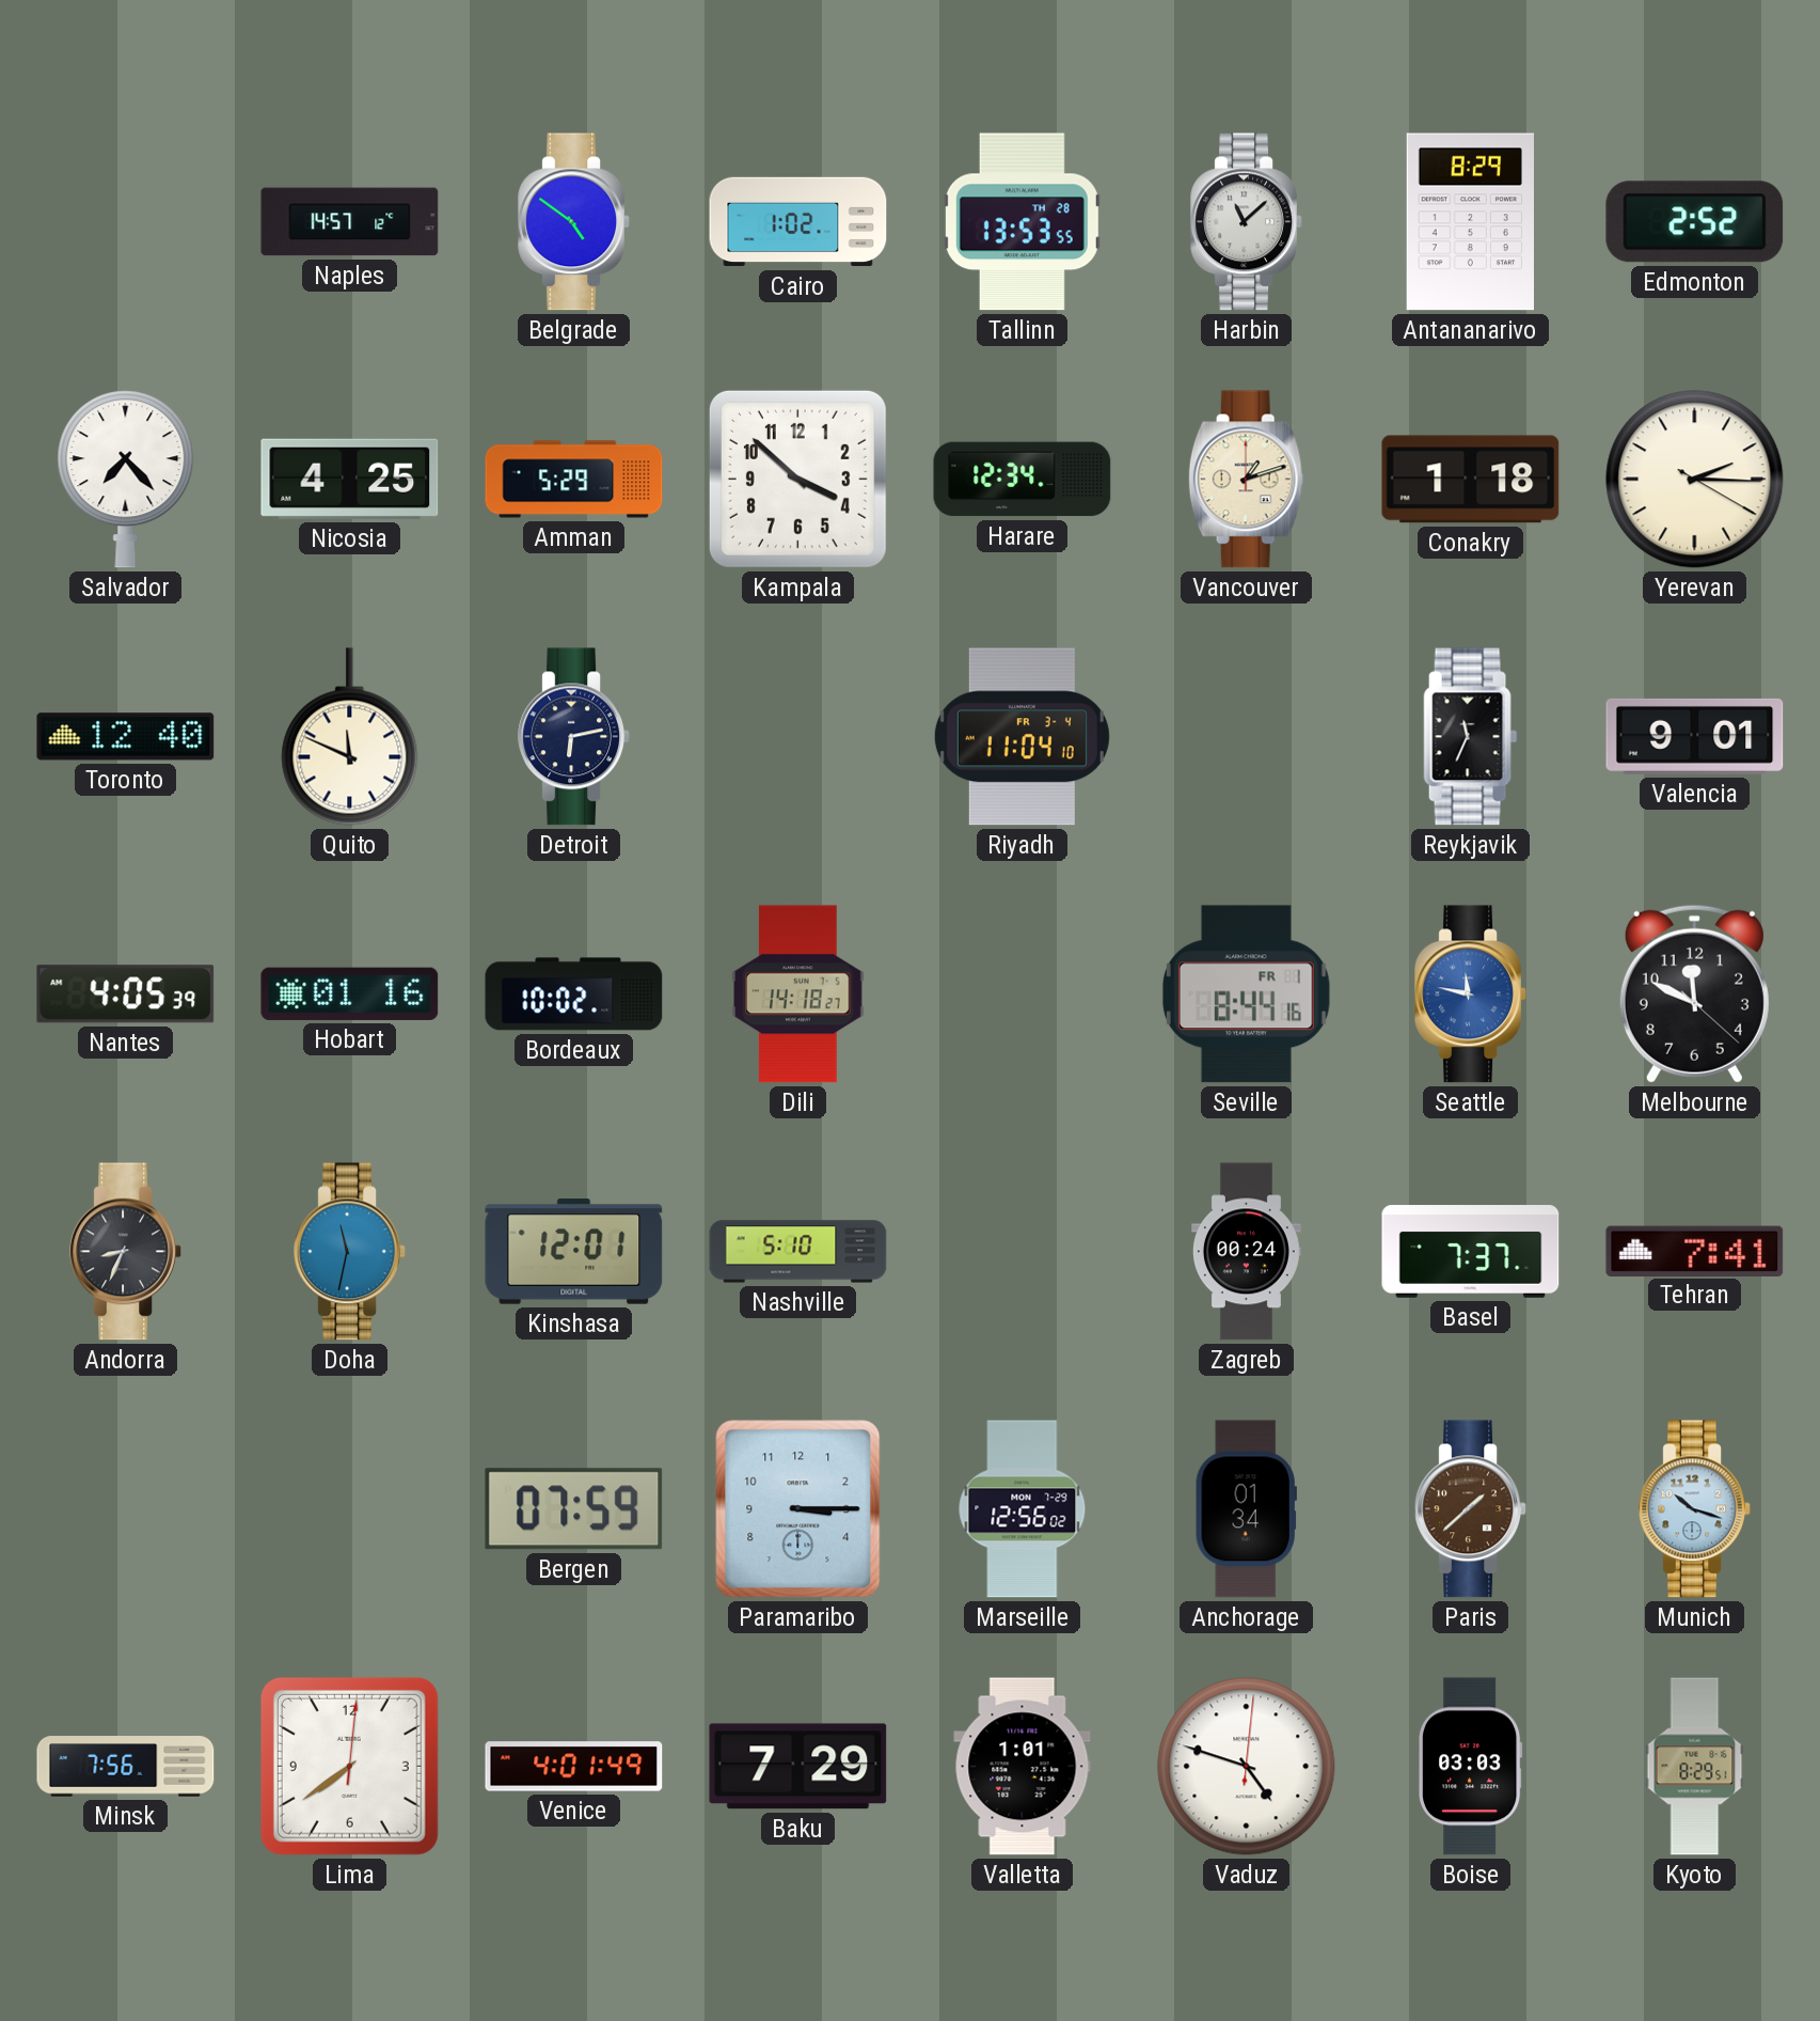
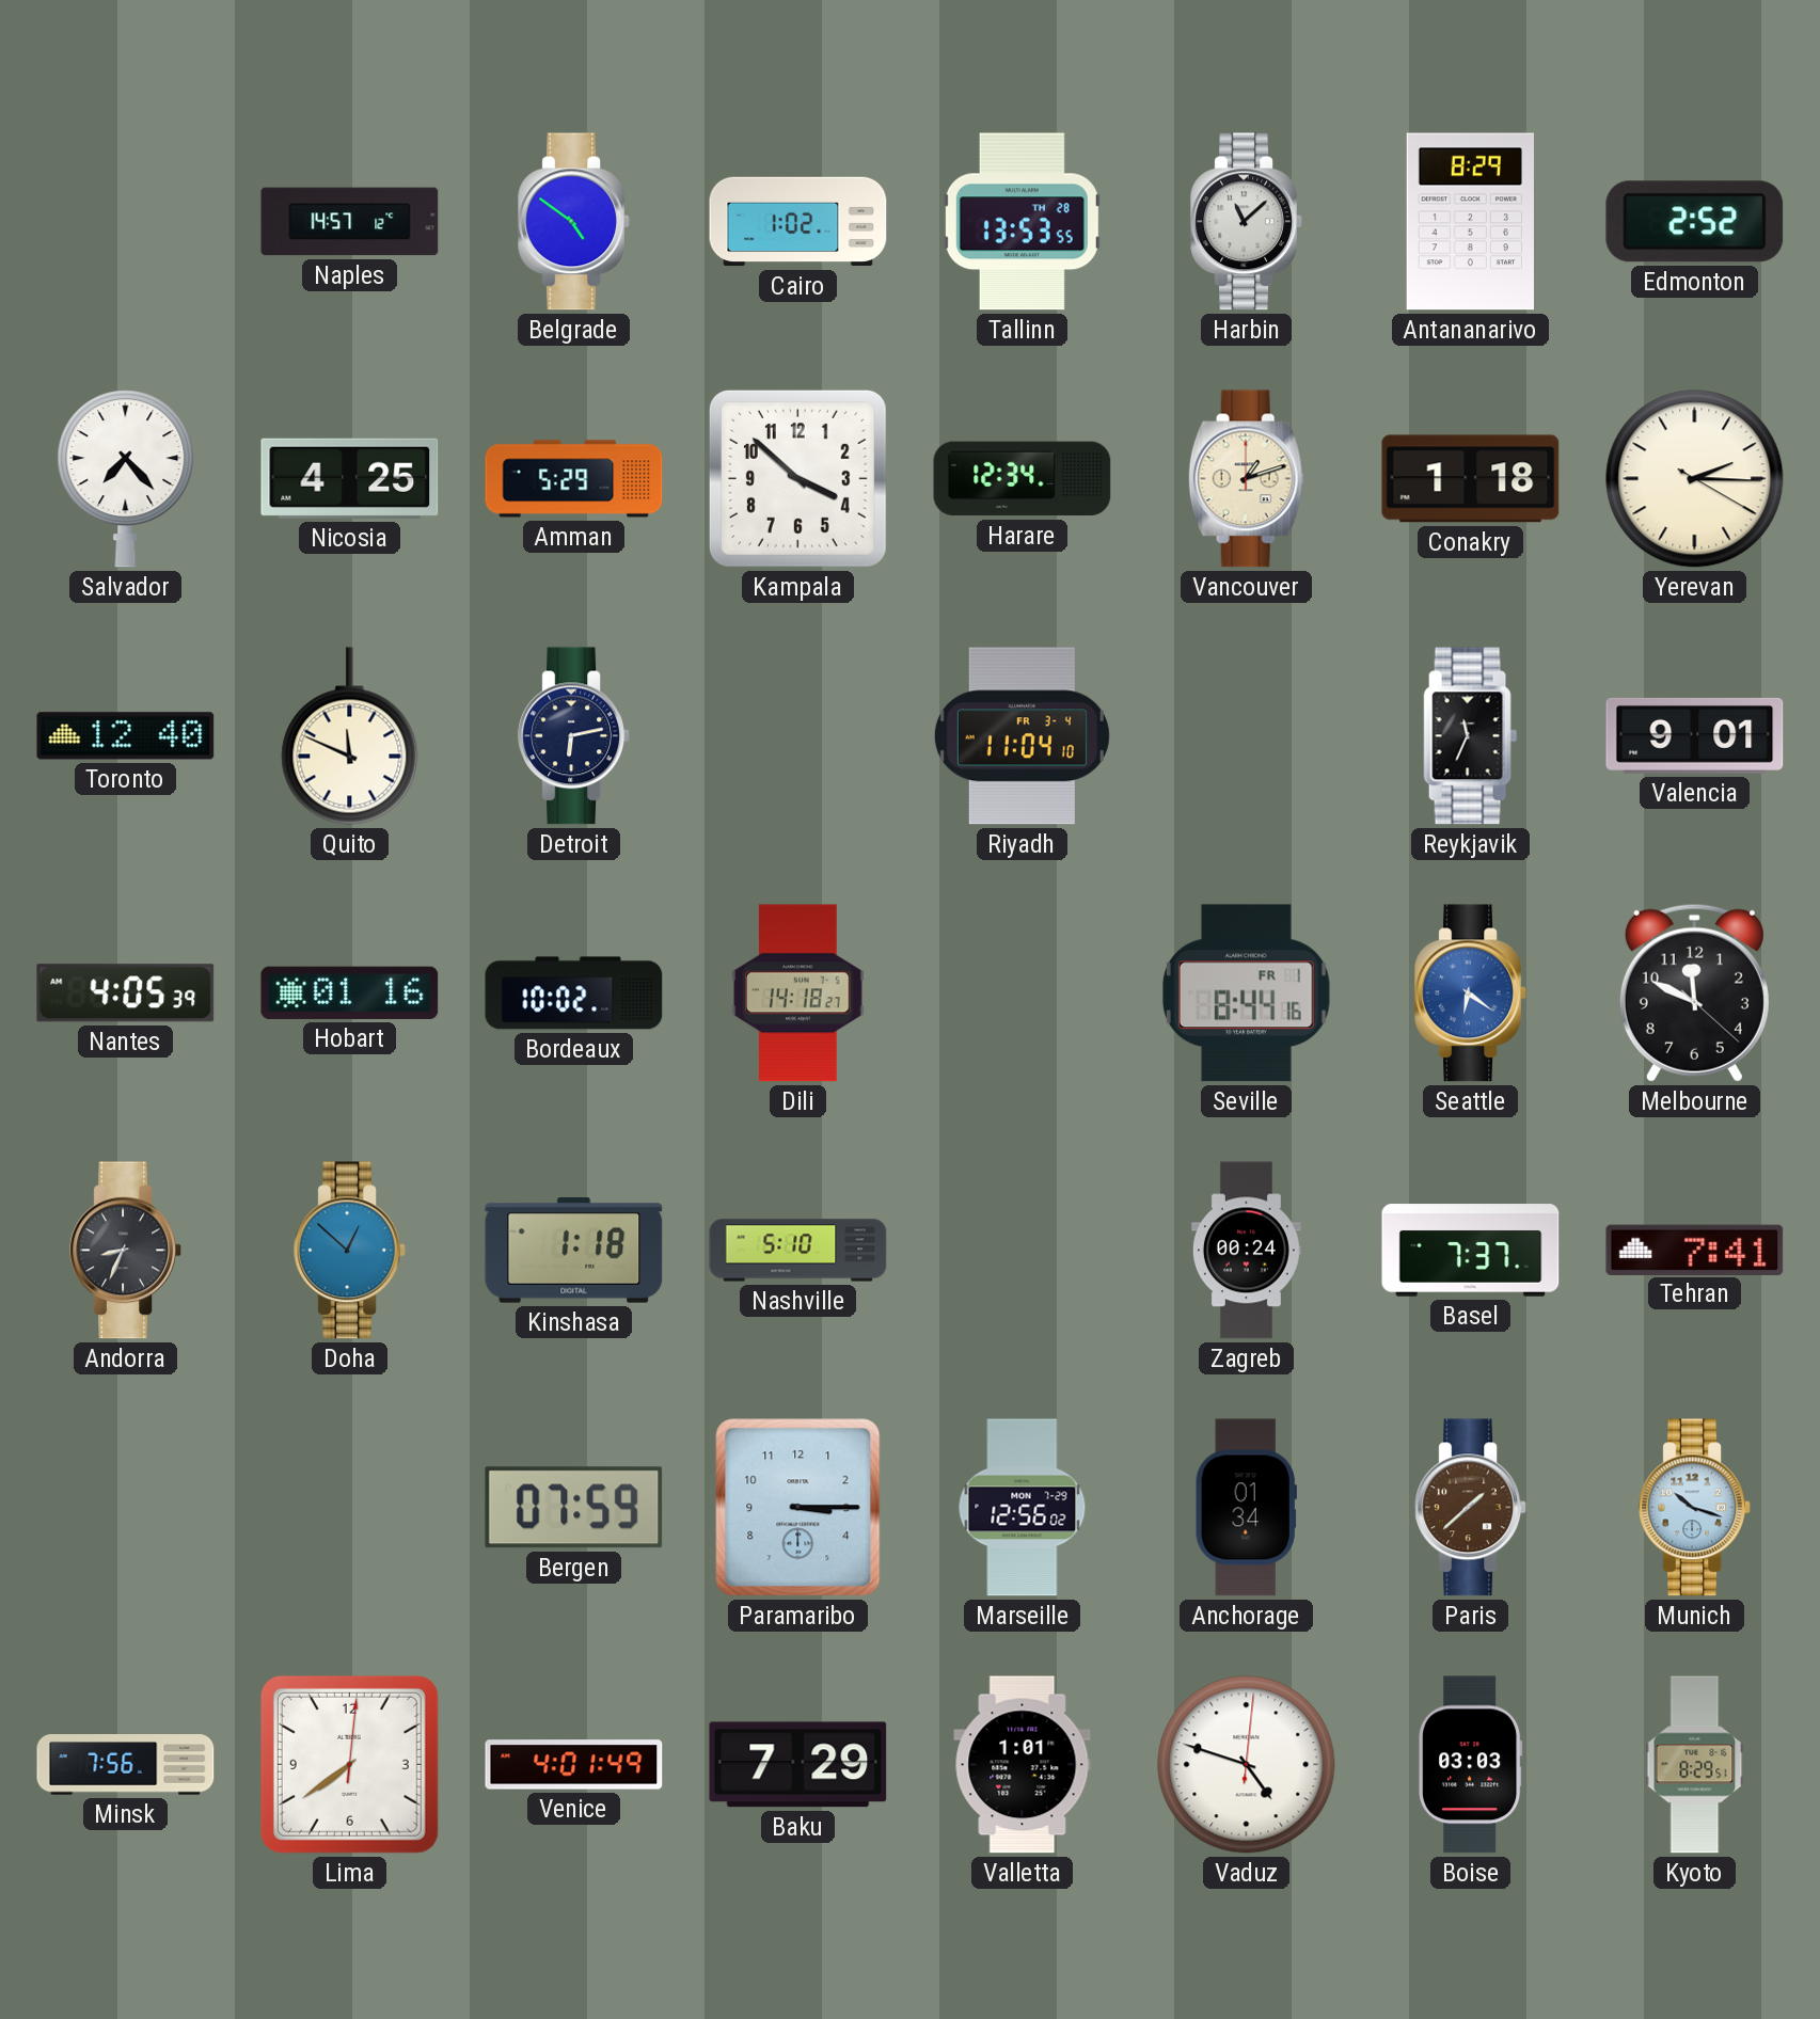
Seattle: 11:47 -> 6:21
Doha: 11:32 -> 12:52
Kinshasa: 12:01 -> 1:18
